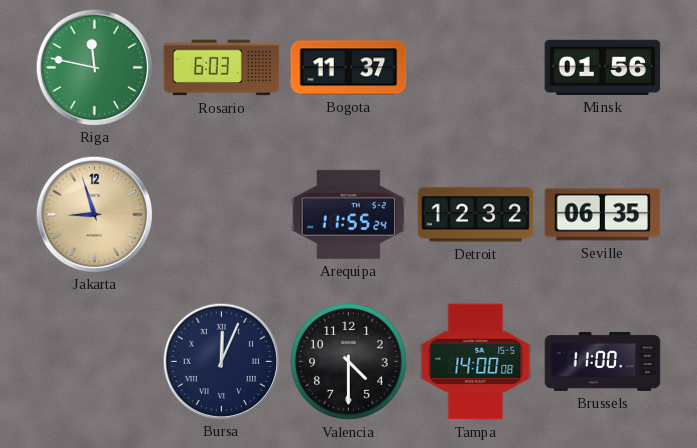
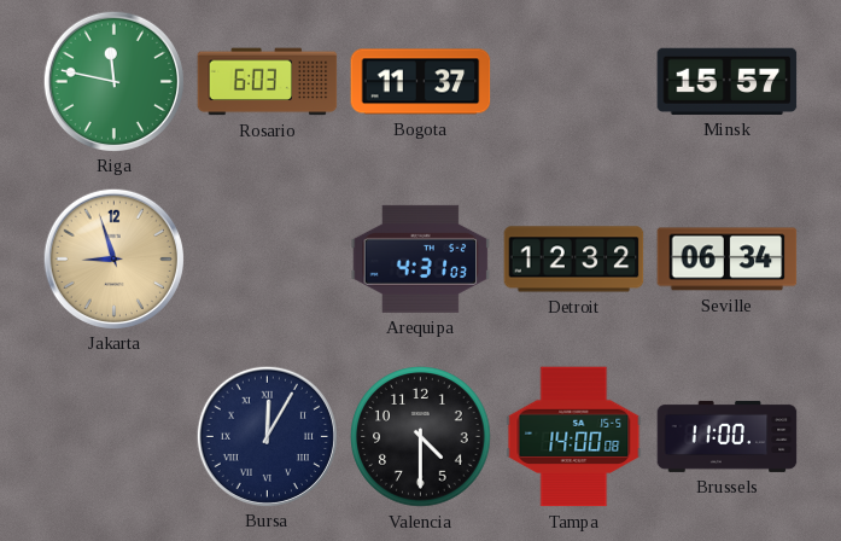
Minsk: 01:56 -> 15:57
Arequipa: 11:55 -> 4:31
Seville: 06:35 -> 06:34
Bursa: 12:04 -> 12:05
